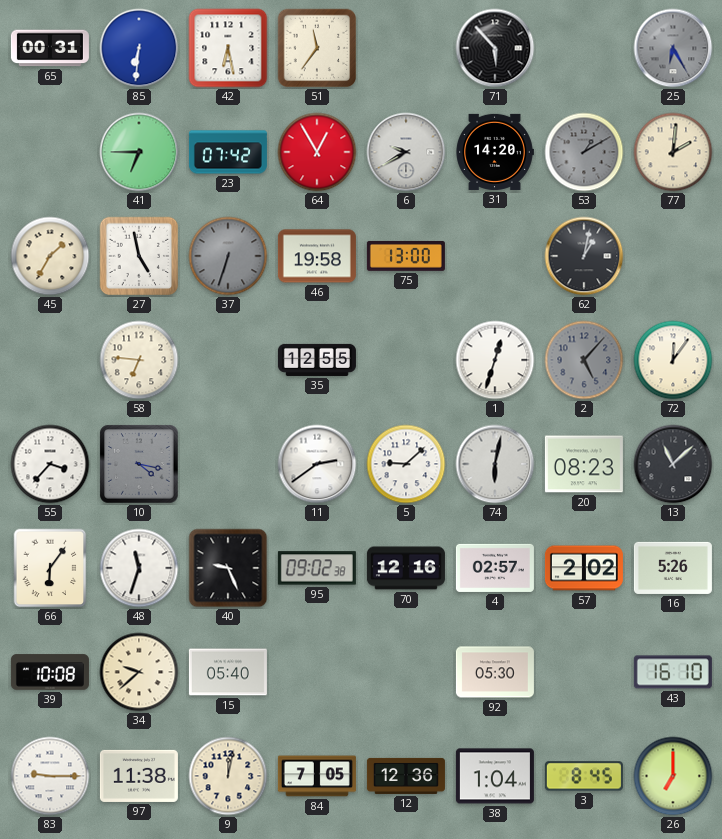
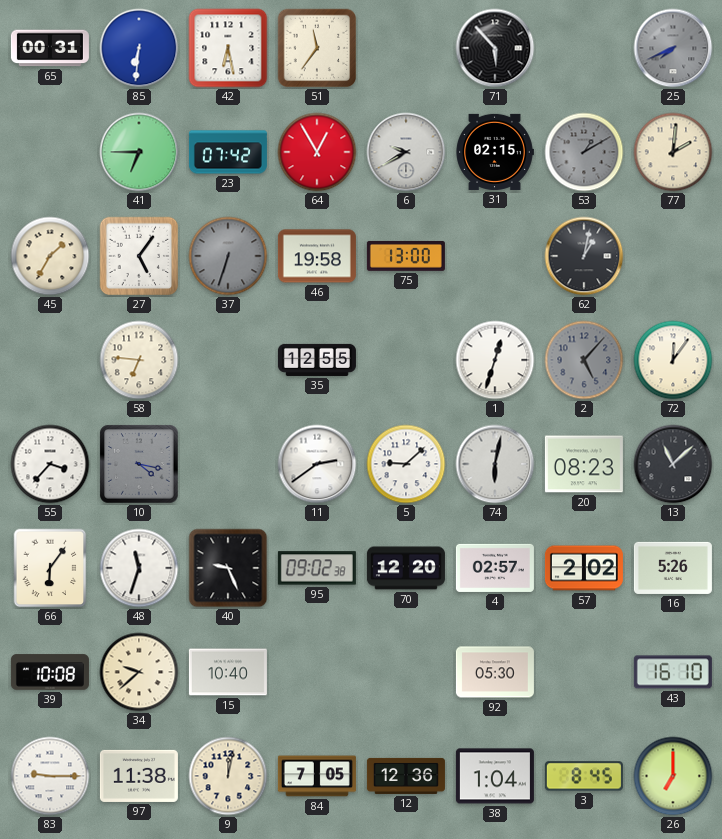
25: 6:25 -> 7:41
31: 14:20 -> 02:15
27: 4:58 -> 5:06
70: 12:16 -> 12:20
15: 05:40 -> 10:40
